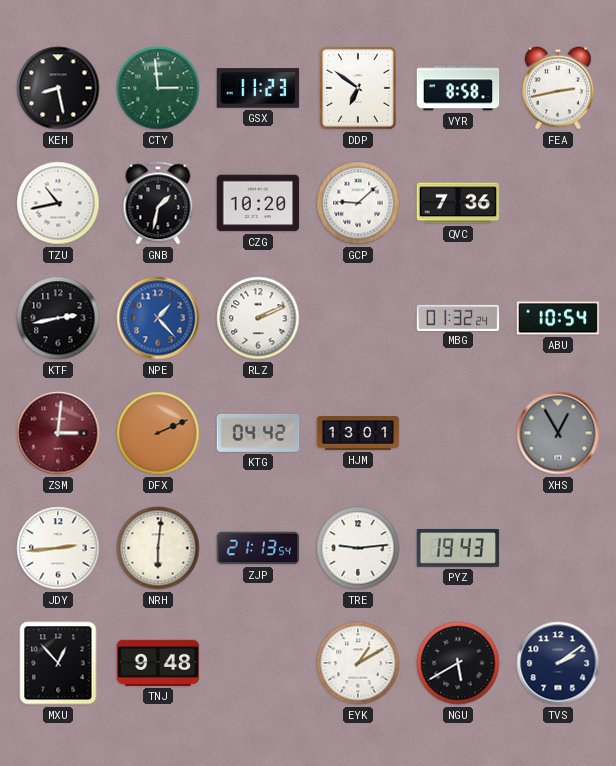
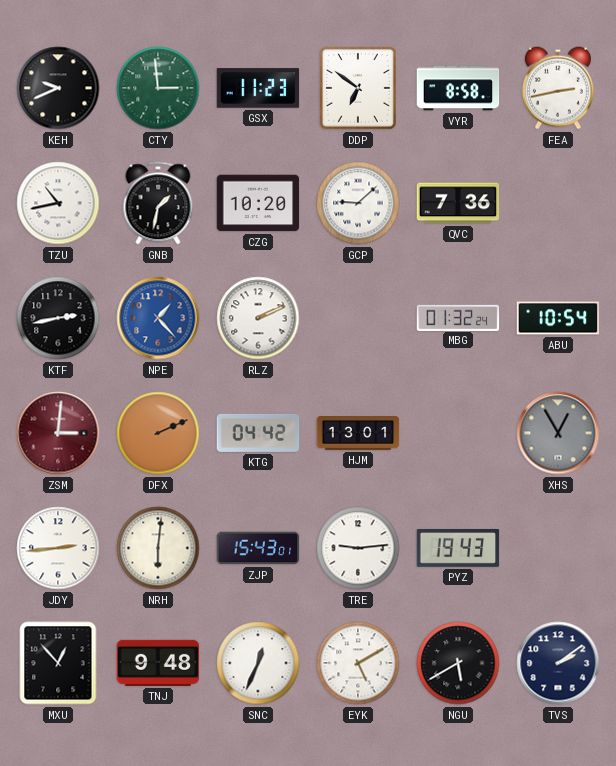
KEH: 8:28 -> 9:41
ZJP: 21:13 -> 15:43
SNC: none -> 12:34
EYK: 1:10 -> 5:10
